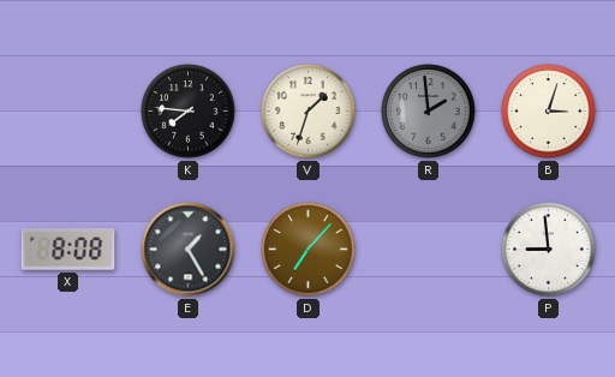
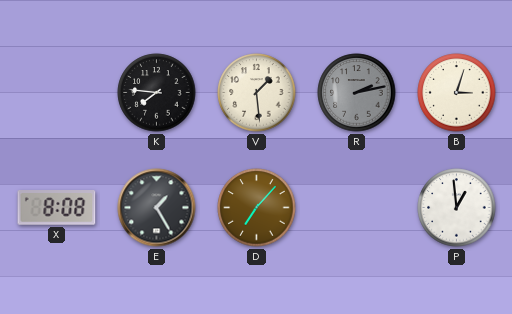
V: 1:33 -> 1:29
R: 1:59 -> 2:13
P: 8:59 -> 12:59
